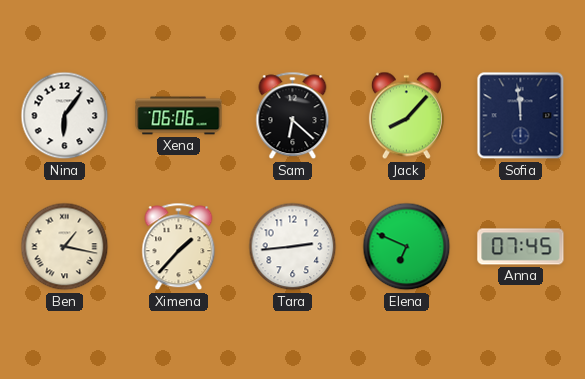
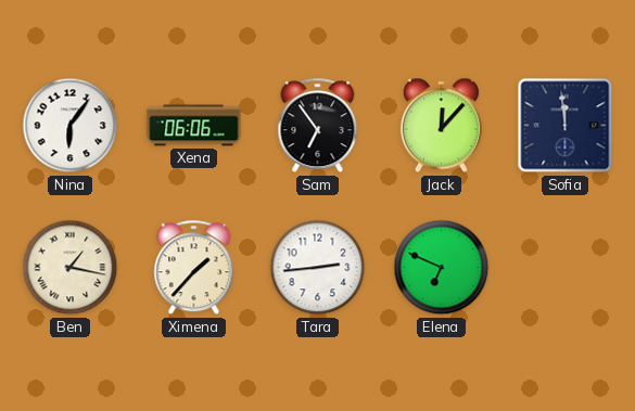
Sam: 6:22 -> 6:54
Jack: 8:07 -> 12:07
Anna: 07:45 -> none
